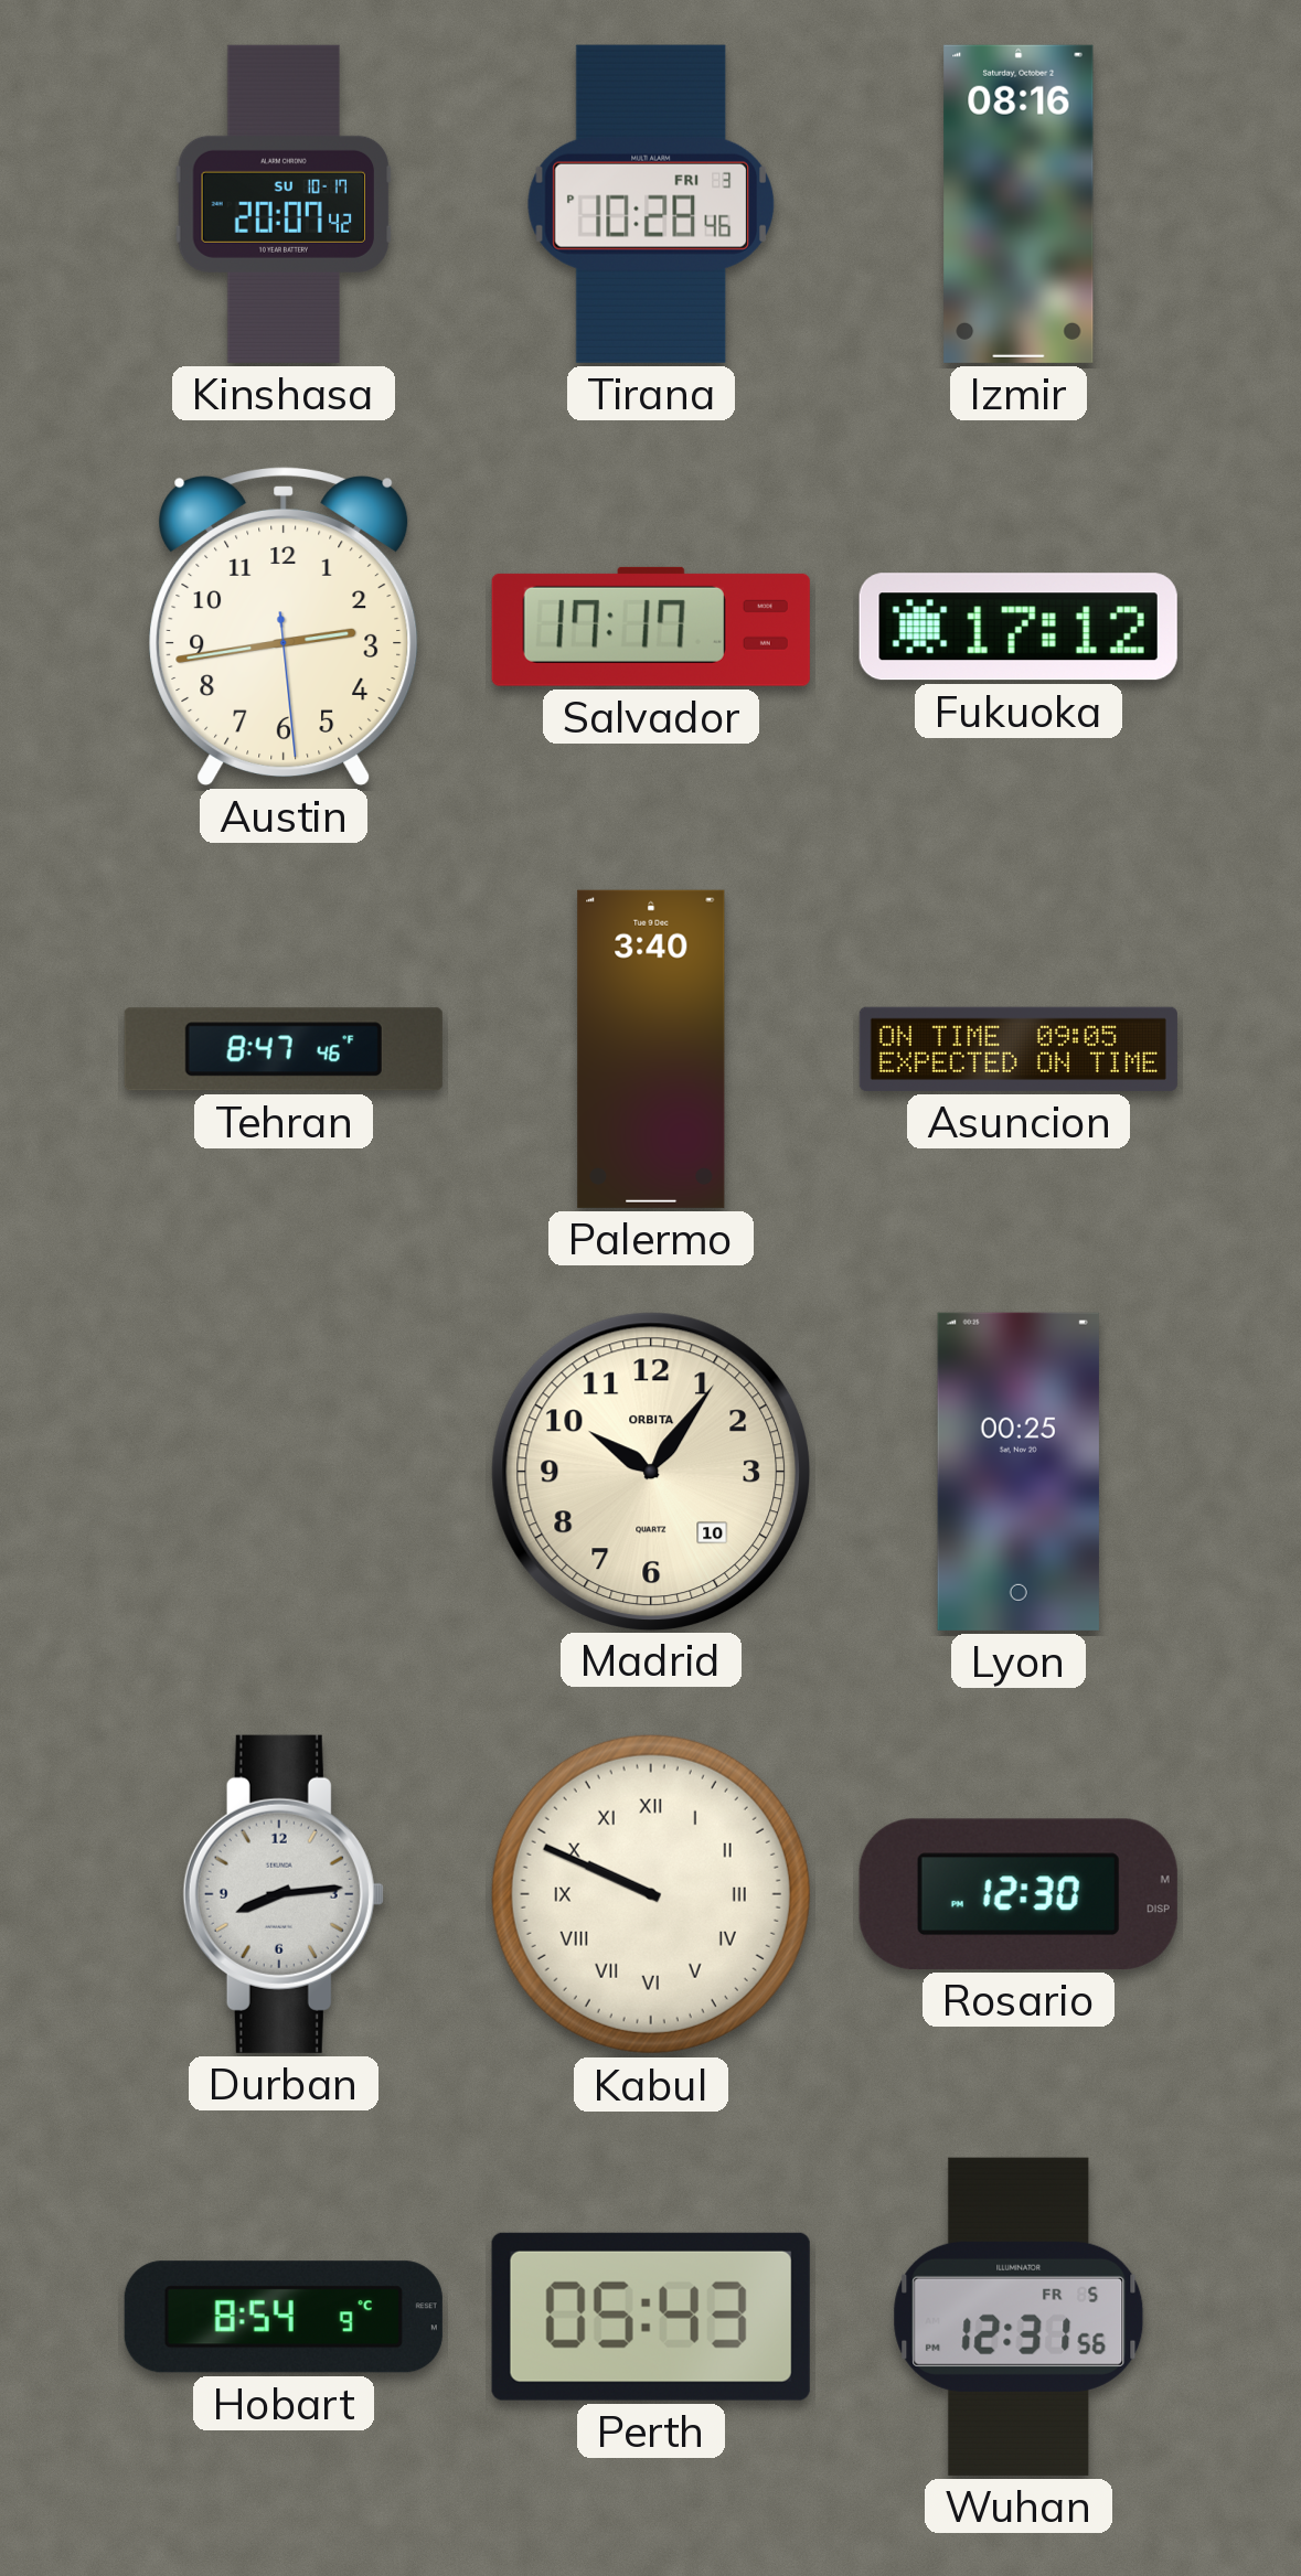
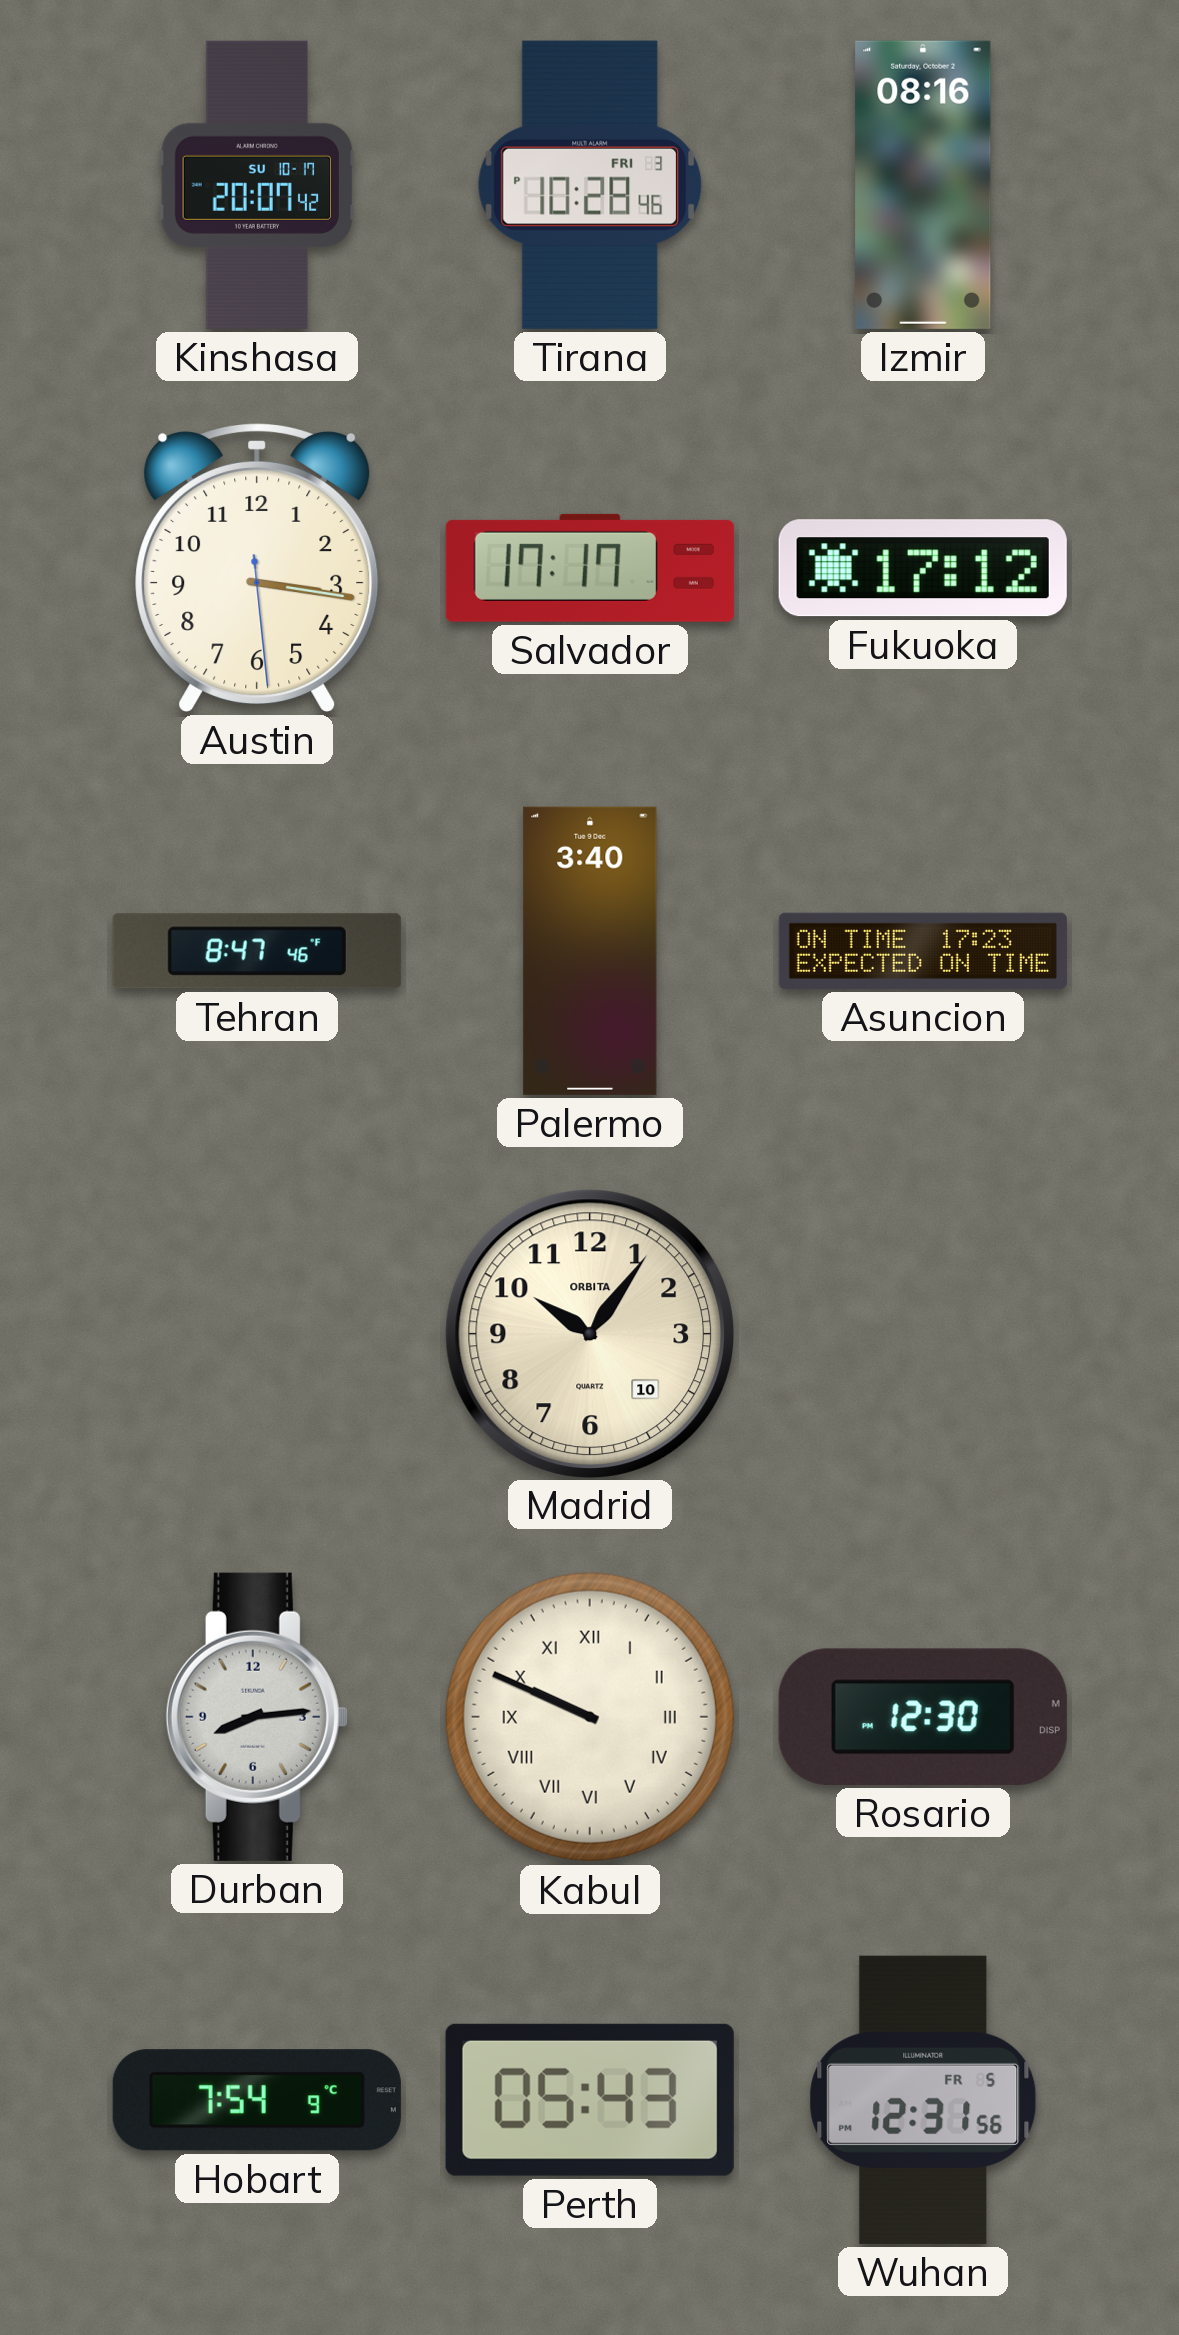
Austin: 2:43 -> 3:16
Asuncion: 09:05 -> 17:23
Lyon: 00:25 -> none
Hobart: 8:54 -> 7:54
